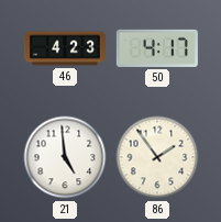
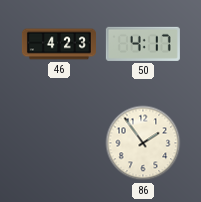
21: 4:59 -> none
